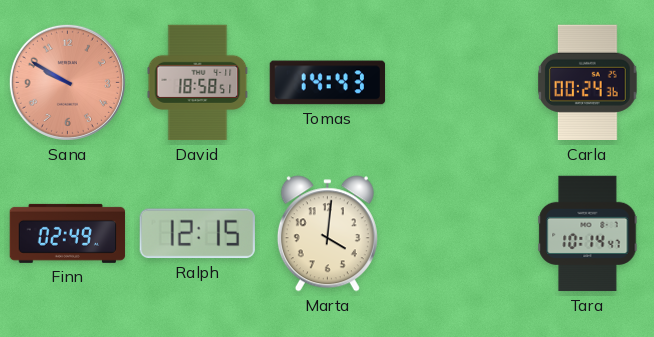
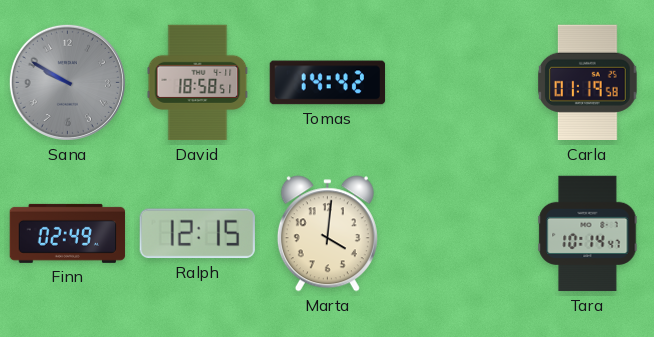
Sana dial: salmon -> grey
Tomas: 14:43 -> 14:42
Carla: 00:24 -> 01:19
